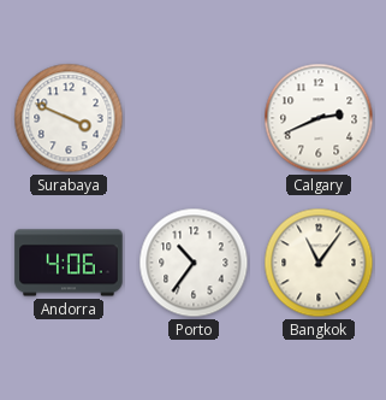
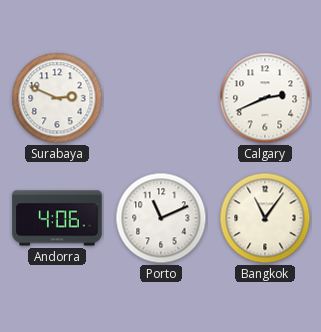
Surabaya: 3:49 -> 2:49
Porto: 10:36 -> 11:11
